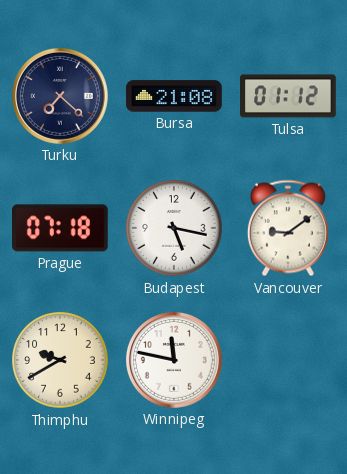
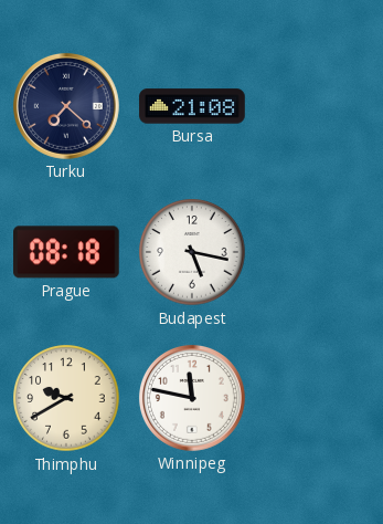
Tulsa: 01:12 -> none
Prague: 07:18 -> 08:18
Vancouver: 9:09 -> none
